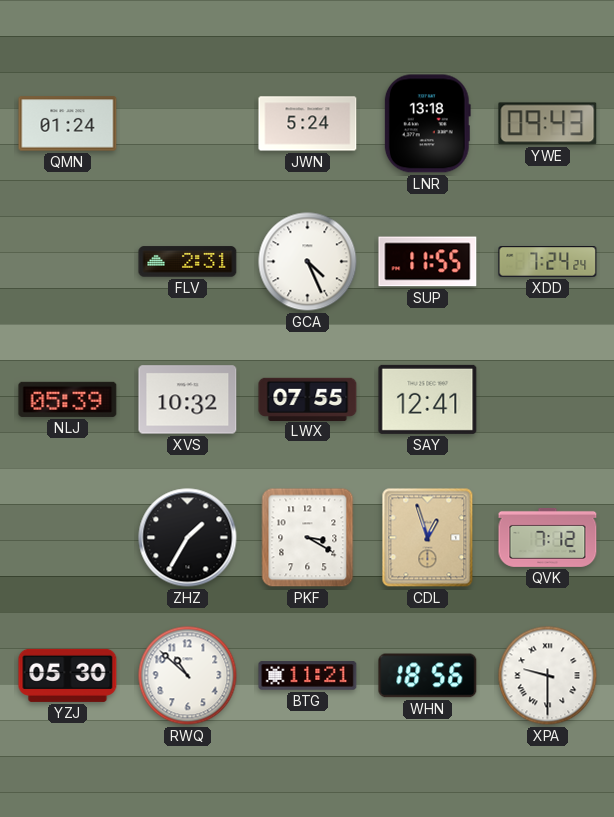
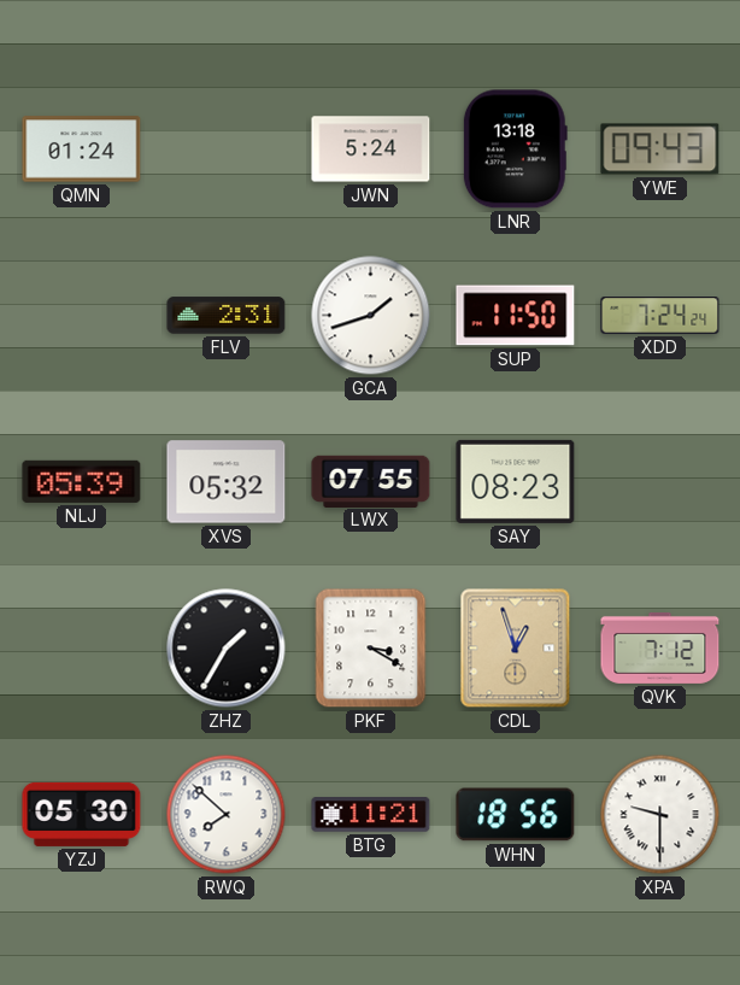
GCA: 4:26 -> 1:42
SUP: 11:55 -> 11:50
XVS: 10:32 -> 05:32
SAY: 12:41 -> 08:23
RWQ: 10:52 -> 7:52
